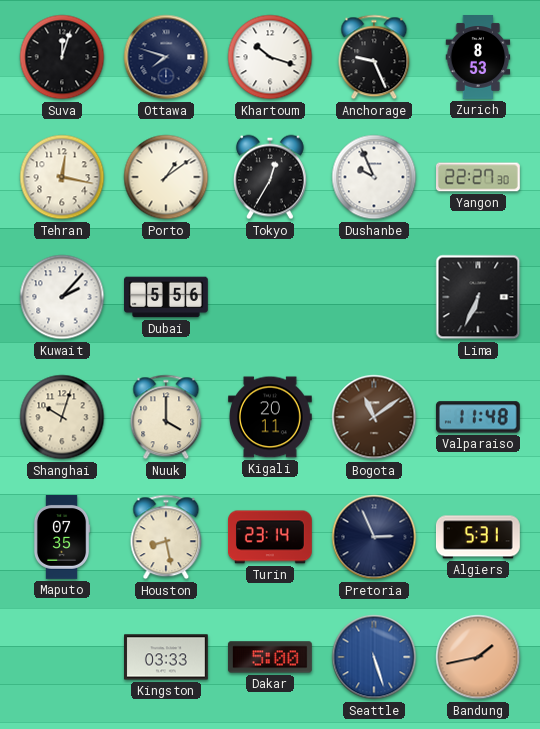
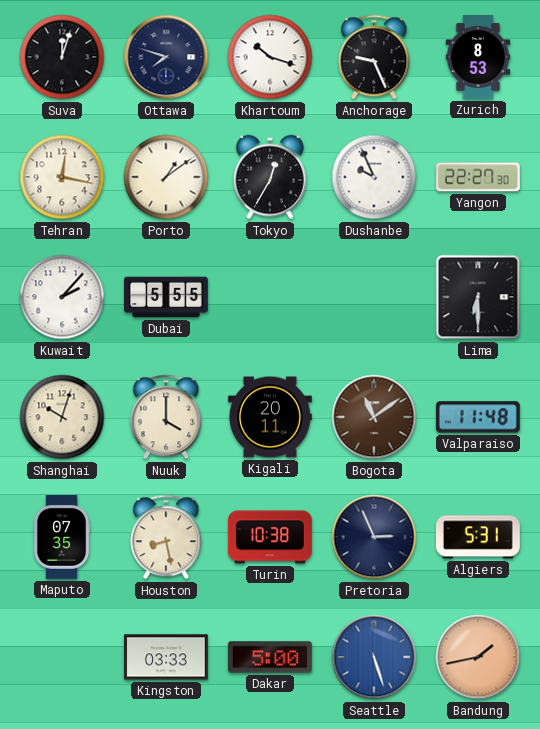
Dubai: 5:56 -> 5:55
Lima: 6:34 -> 6:30
Turin: 23:14 -> 10:38
